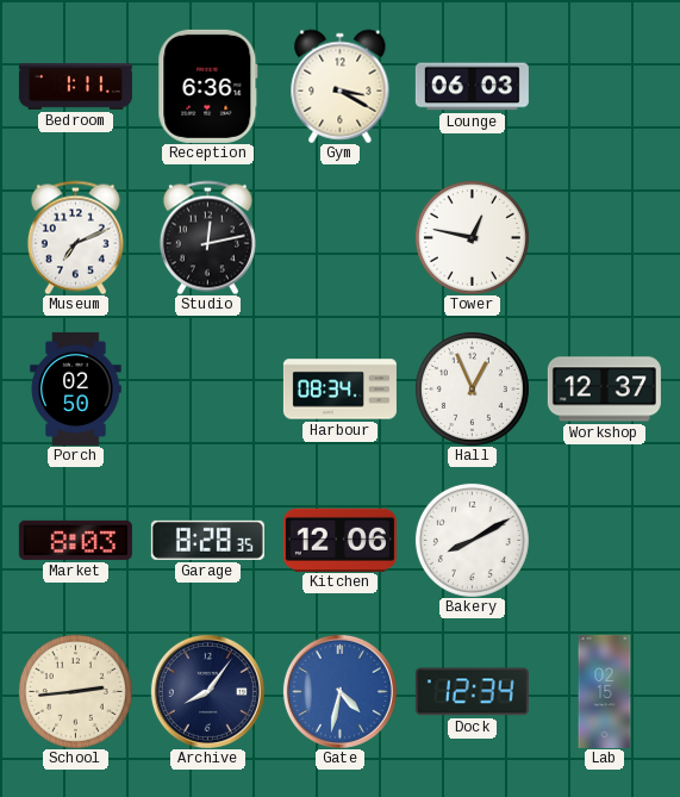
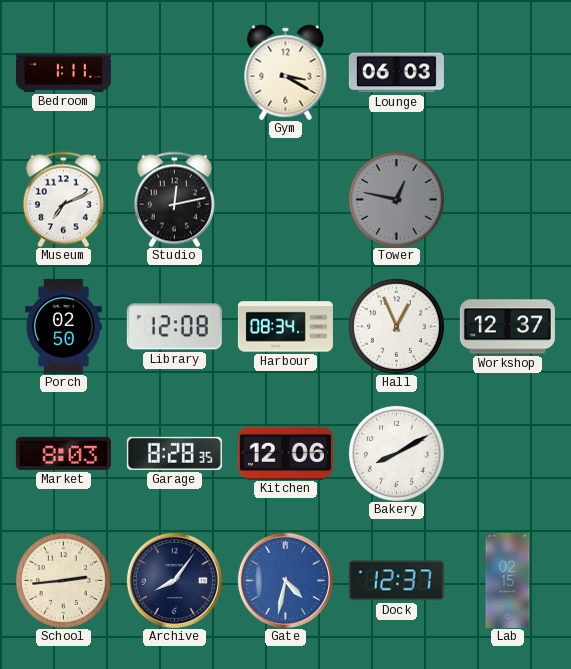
Reception: 6:36 -> none
Tower dial: white -> grey
Library: none -> 12:08
Dock: 12:34 -> 12:37
